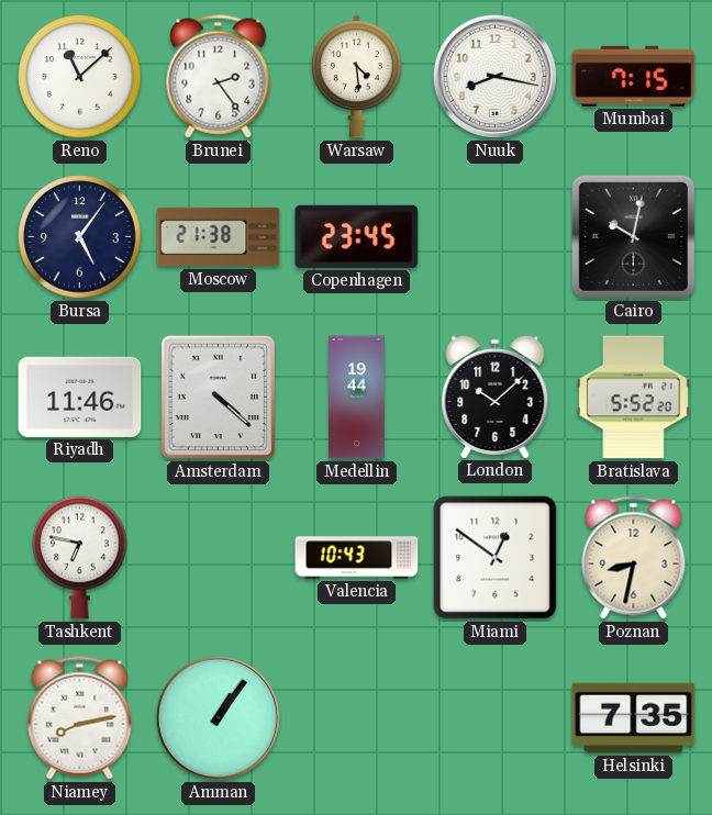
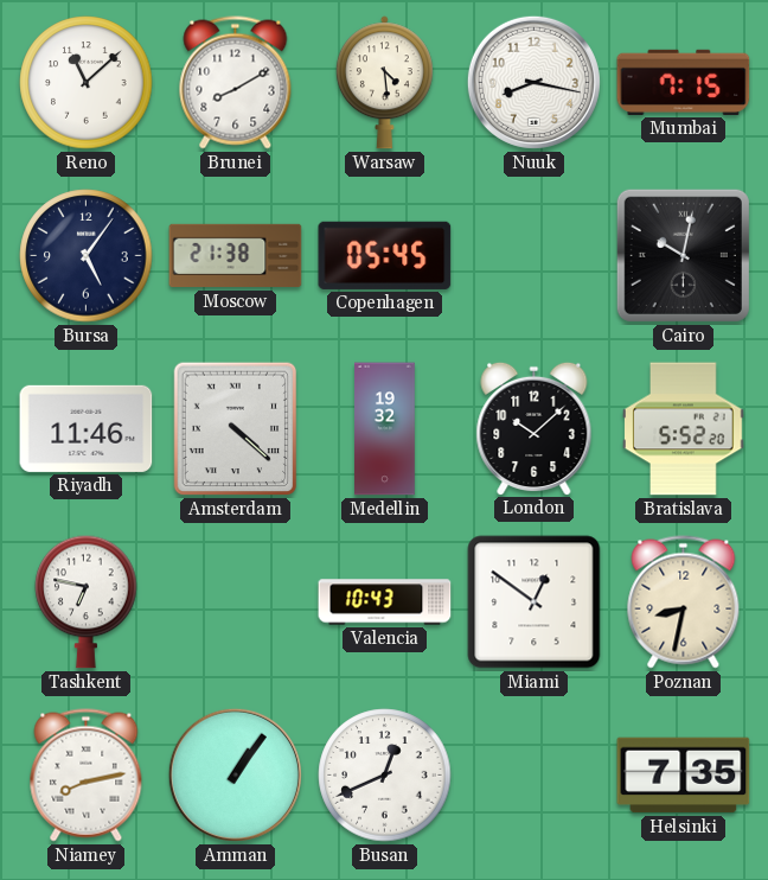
Brunei: 2:24 -> 8:10
Copenhagen: 23:45 -> 05:45
Medellin: 19:44 -> 19:32
Busan: none -> 12:41
